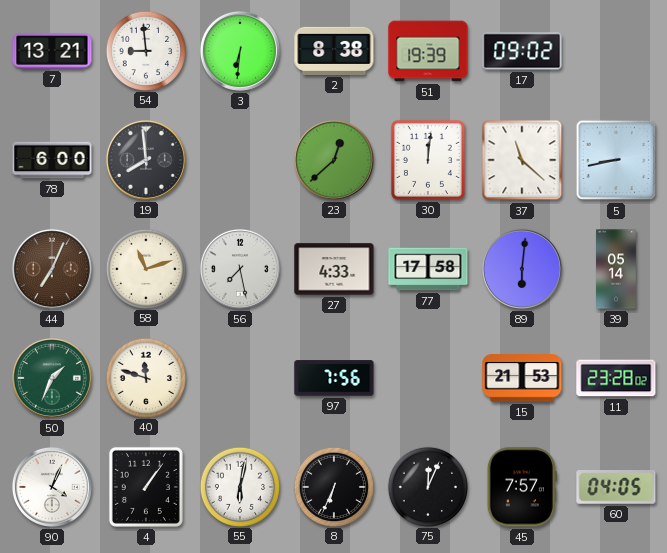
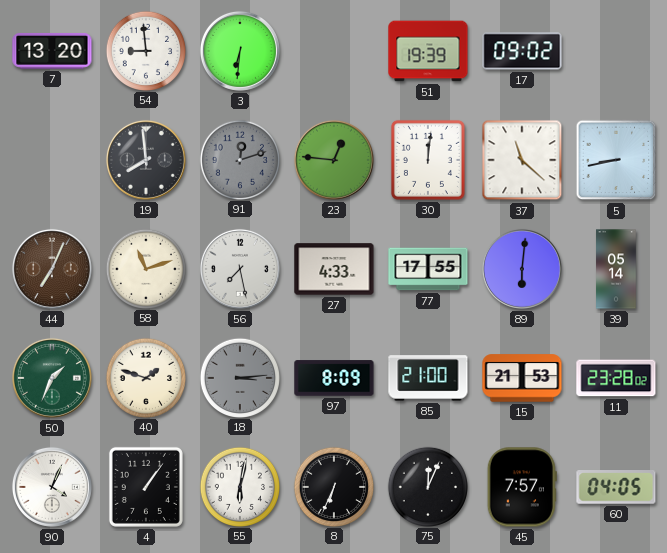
7: 13:21 -> 13:20
2: 8:38 -> none
78: 6:00 -> none
91: none -> 12:12
23: 12:38 -> 12:46
77: 17:58 -> 17:55
40: 11:48 -> 1:48
18: none -> 3:14
97: 7:56 -> 8:09
85: none -> 21:00
